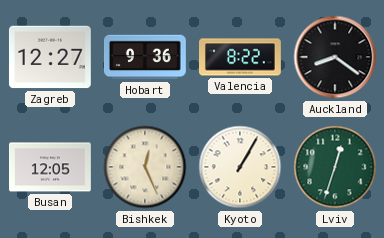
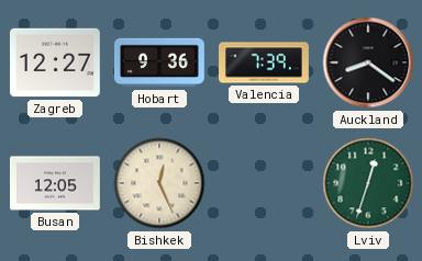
Valencia: 8:22 -> 7:39
Kyoto: 1:05 -> none
